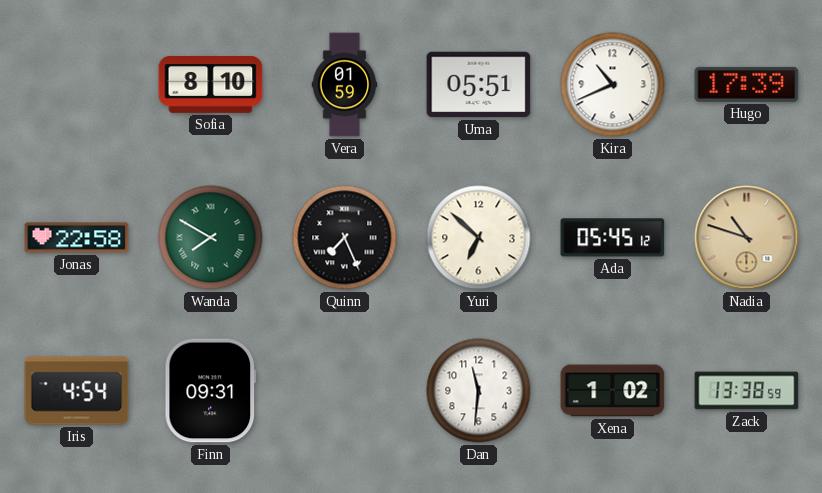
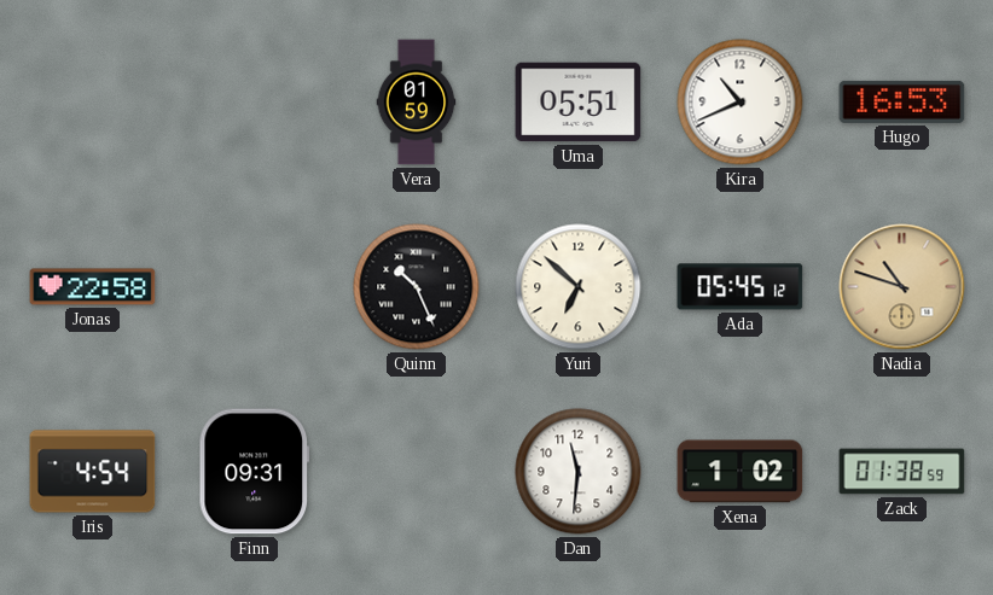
Sofia: 8:10 -> none
Hugo: 17:39 -> 16:53
Wanda: 7:50 -> none
Quinn: 7:26 -> 10:26
Zack: 13:38 -> 01:38
